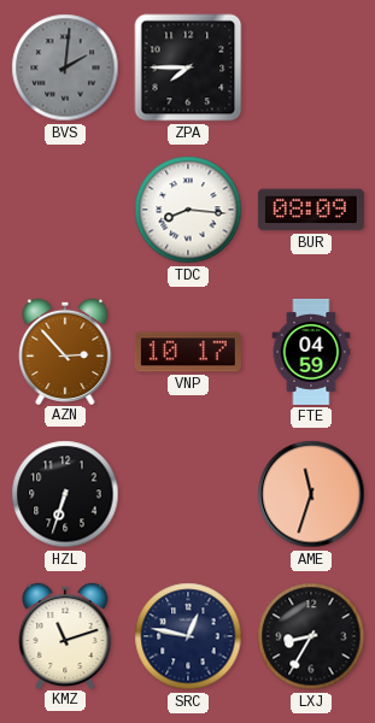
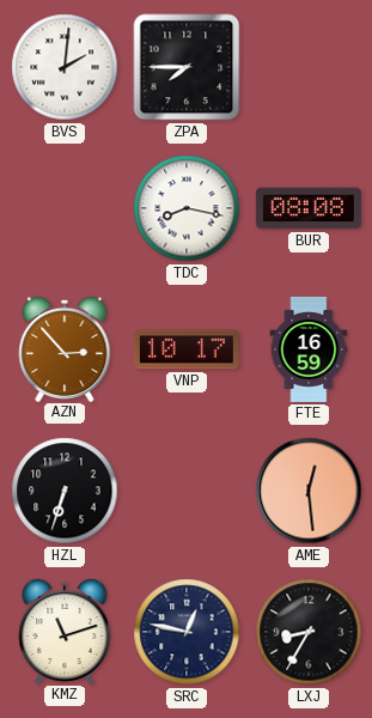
BVS dial: grey -> white
TDC: 8:16 -> 8:17
BUR: 08:09 -> 08:08
FTE: 04:59 -> 16:59
AME: 11:33 -> 12:29
